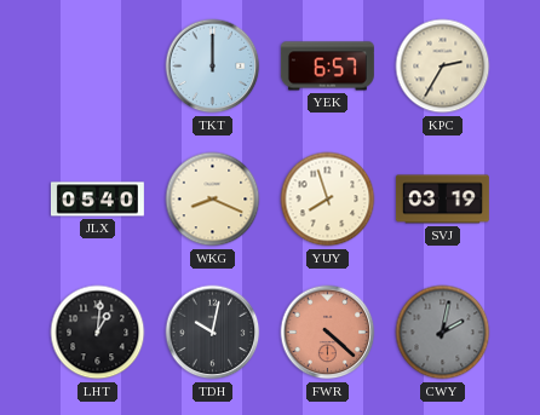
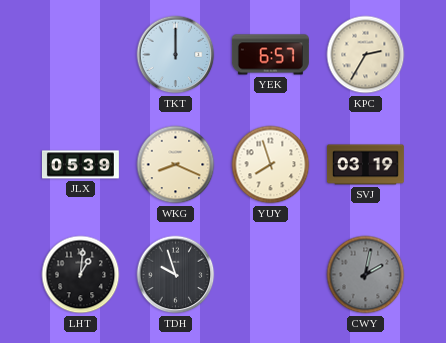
JLX: 05:40 -> 05:39
TDH: 10:02 -> 9:57
FWR: 4:22 -> none
